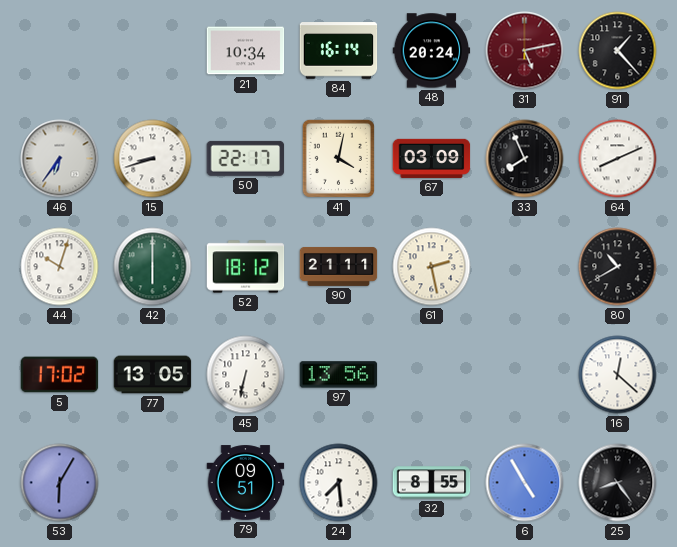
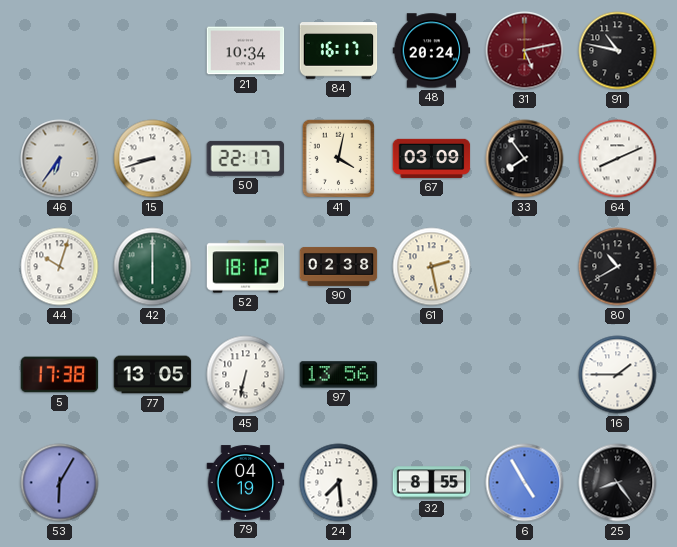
84: 16:14 -> 16:17
91: 1:23 -> 10:47
33: 7:56 -> 7:54
90: 21:11 -> 02:38
5: 17:02 -> 17:38
16: 12:22 -> 1:45
79: 09:51 -> 04:19
